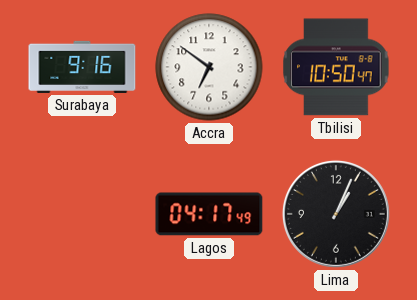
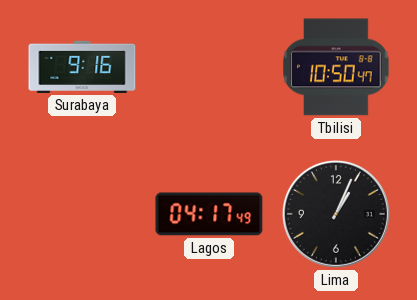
Accra: 6:51 -> none
